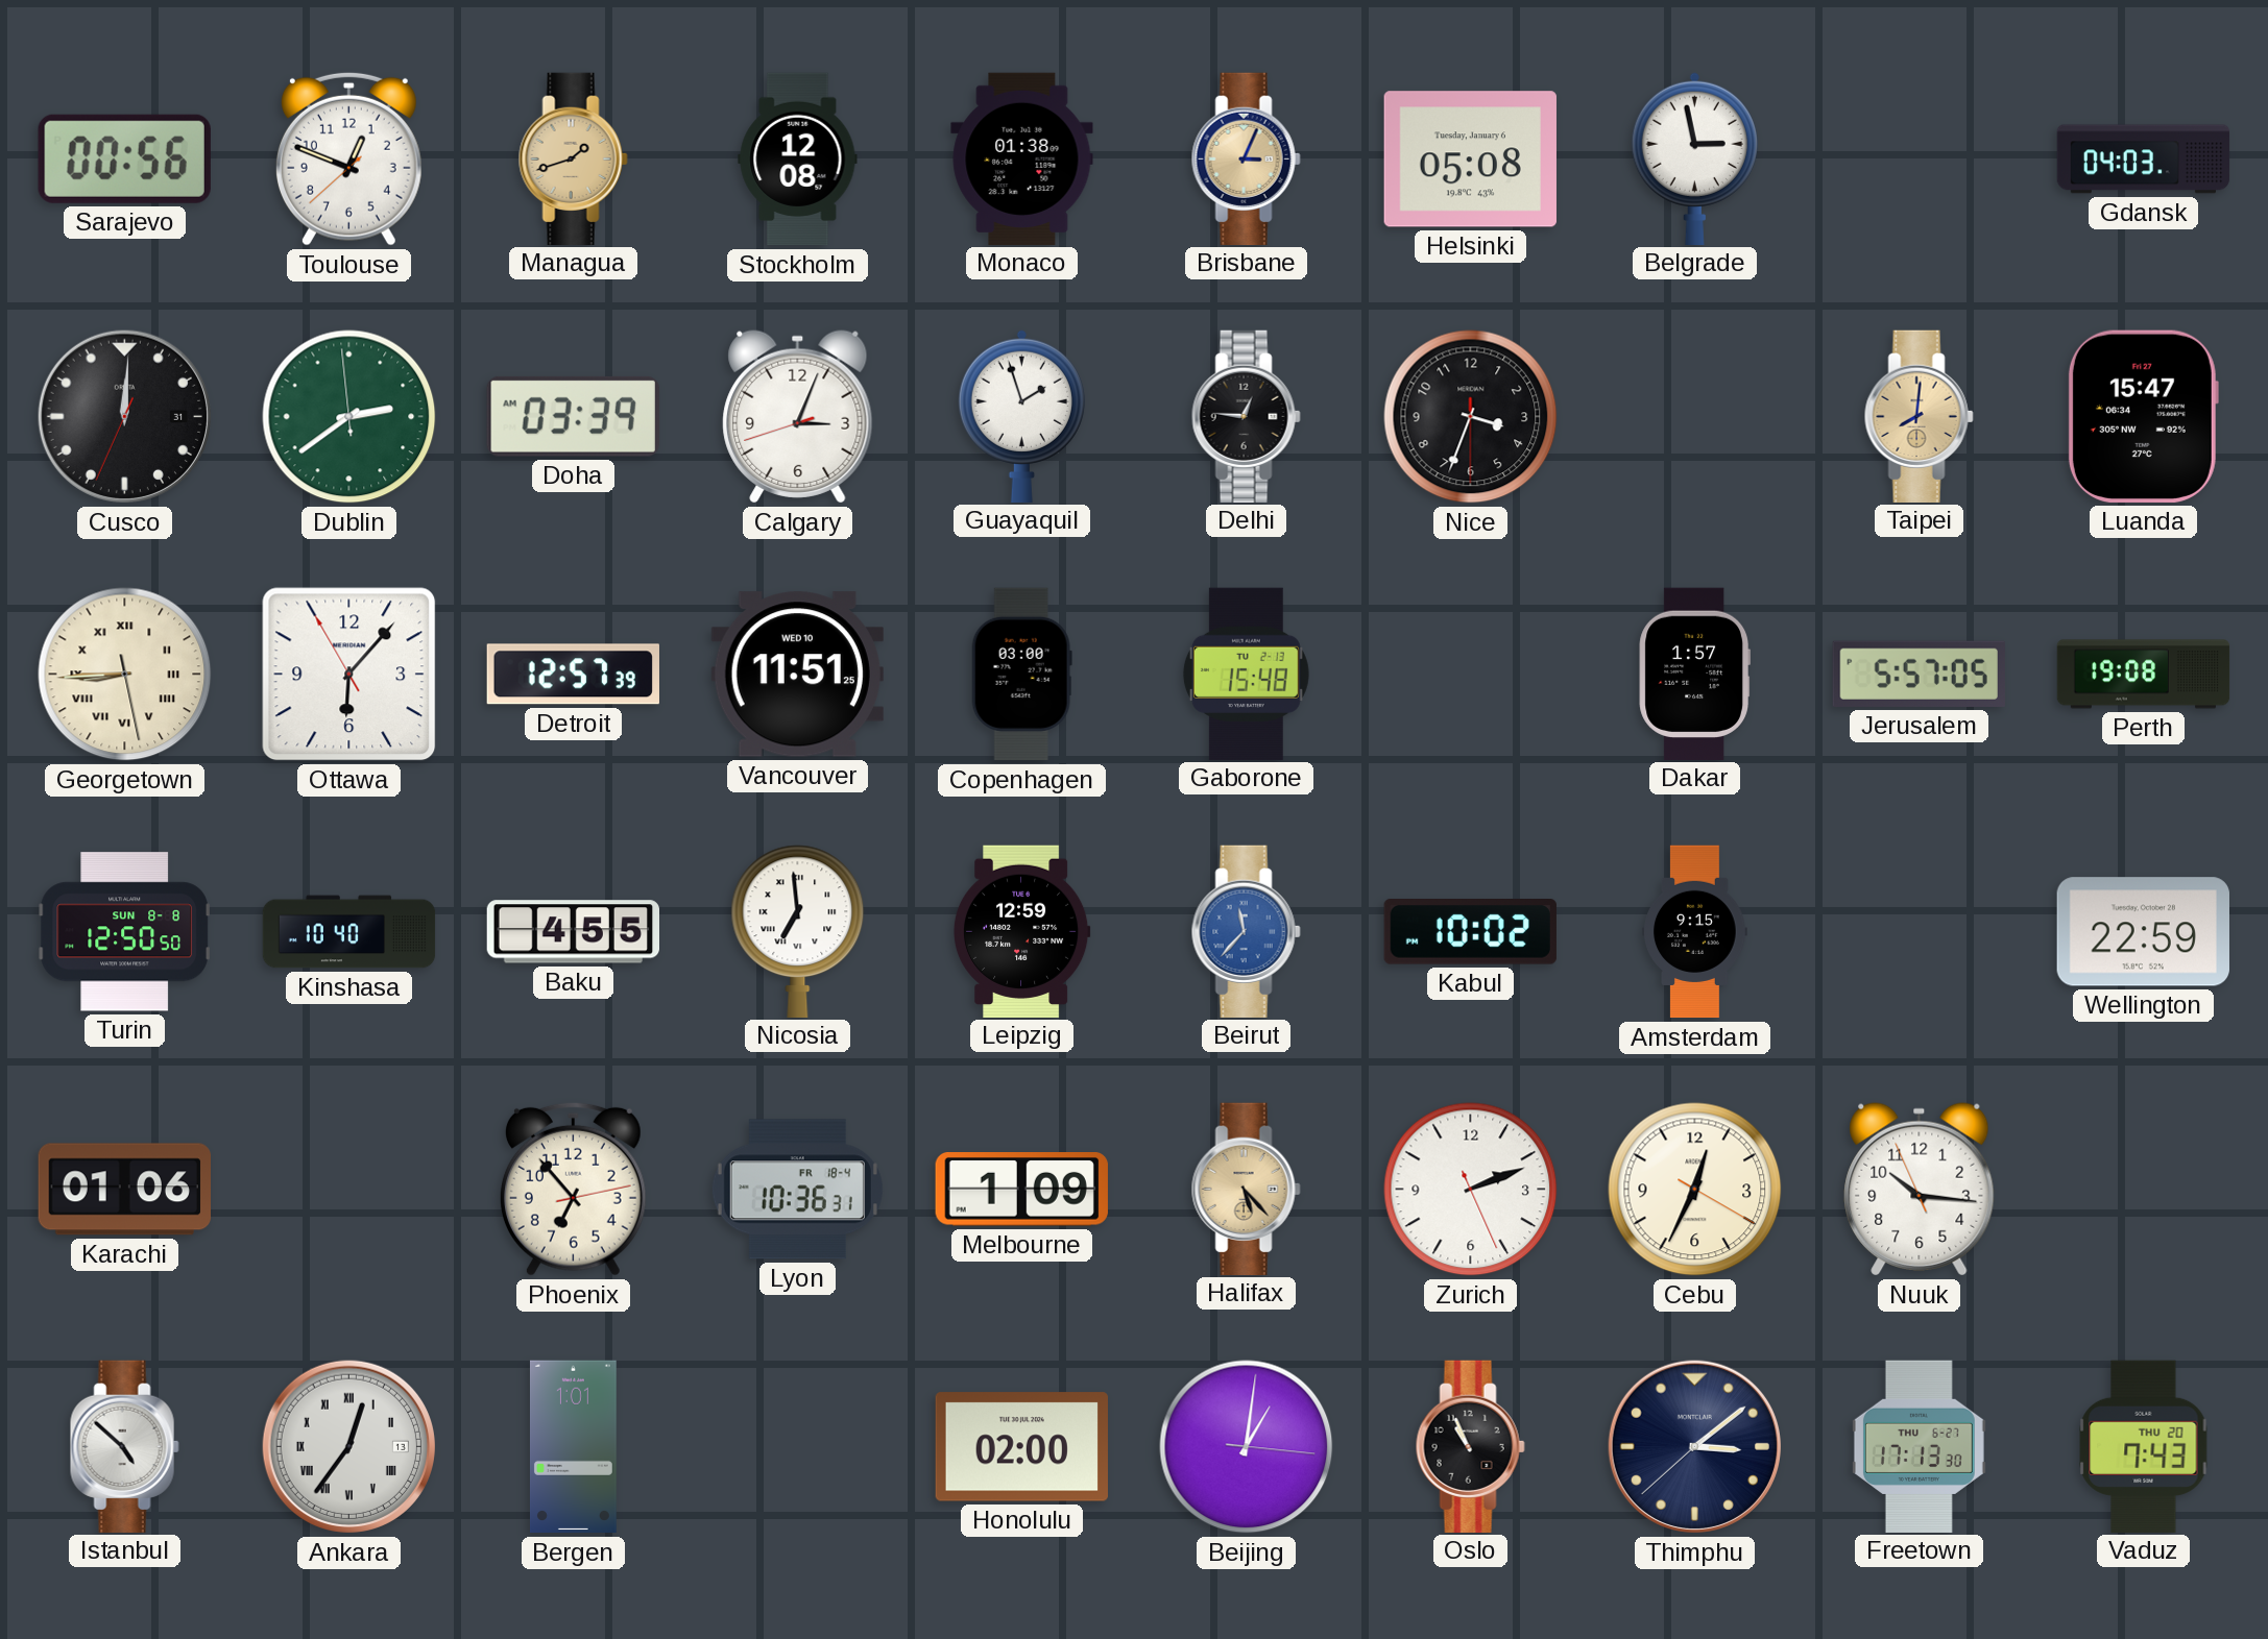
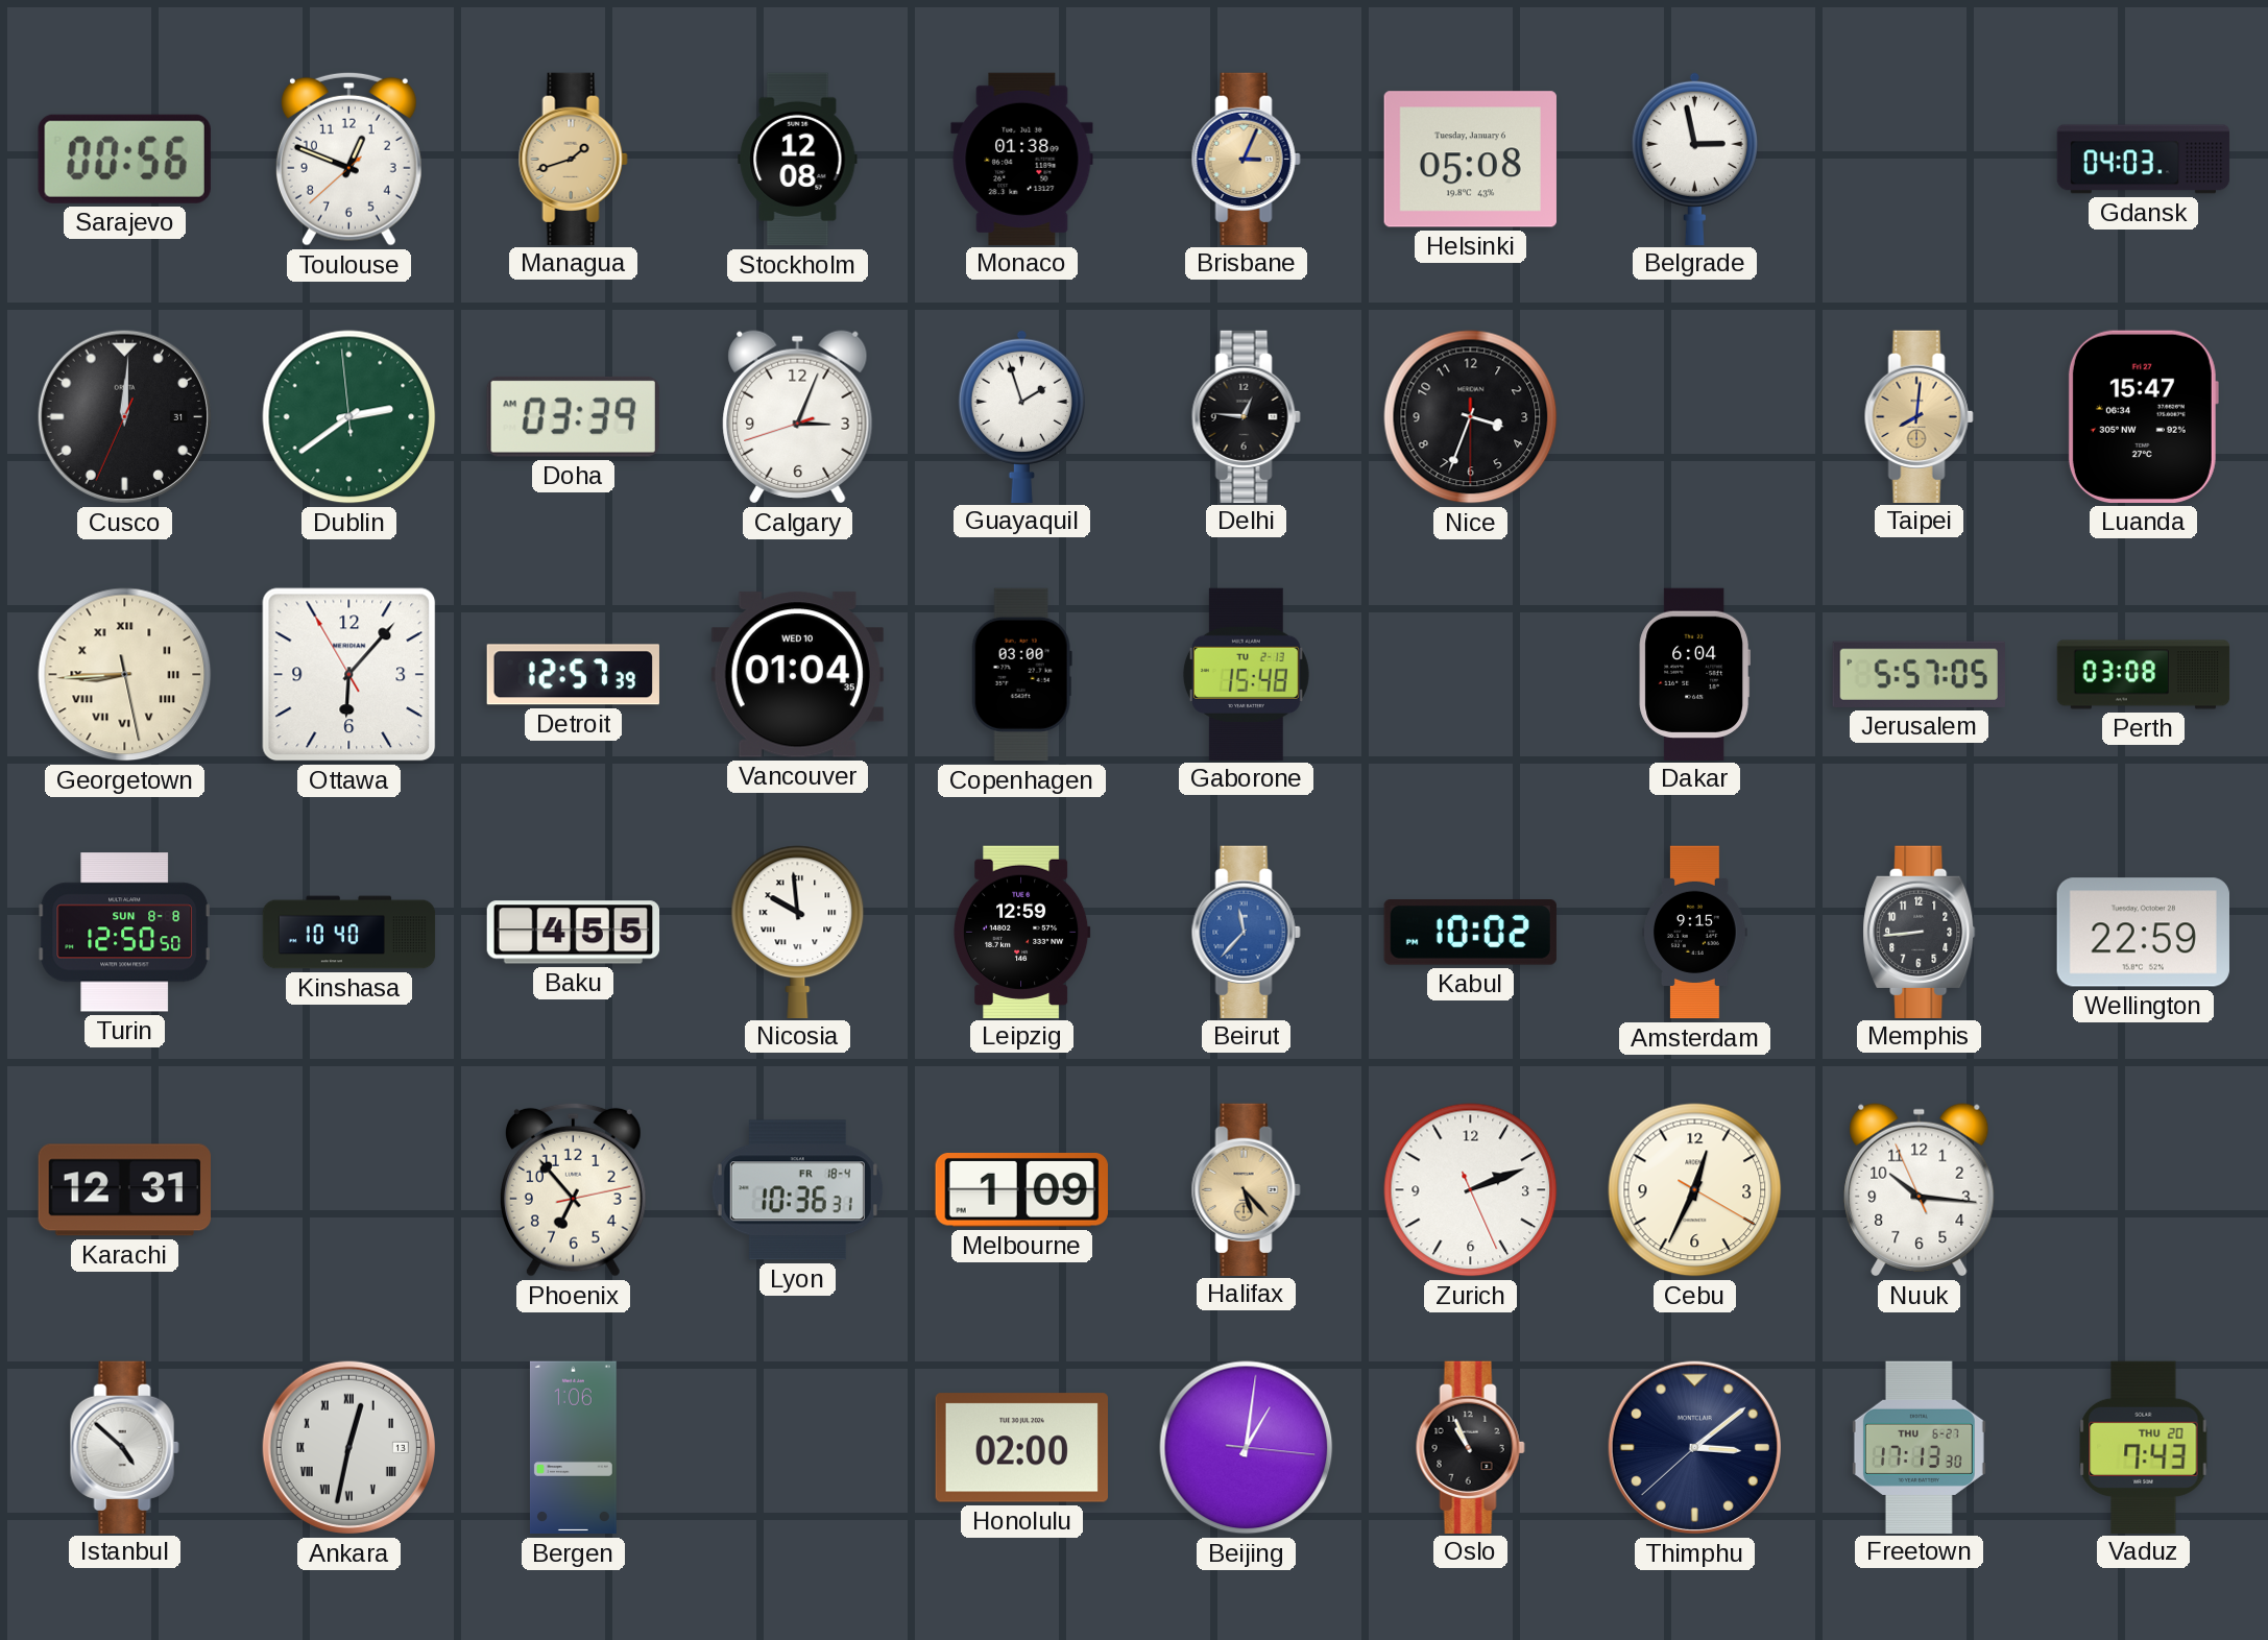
Vancouver: 11:51 -> 01:04
Dakar: 1:57 -> 6:04
Perth: 19:08 -> 03:08
Nicosia: 6:59 -> 9:59
Memphis: none -> 8:44
Karachi: 01:06 -> 12:31
Ankara: 12:36 -> 12:32
Bergen: 1:01 -> 1:06
